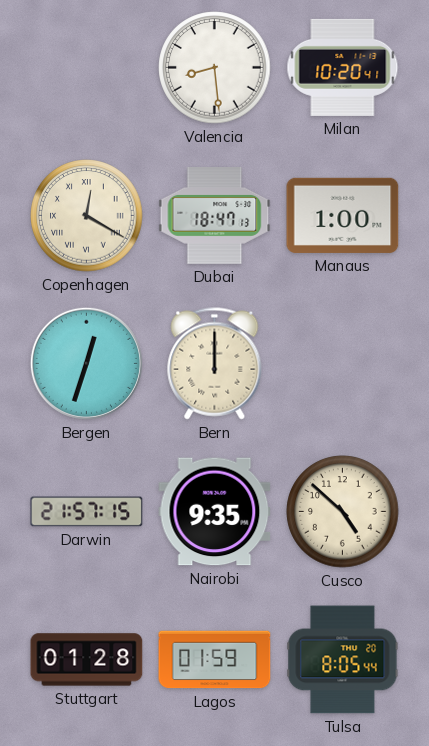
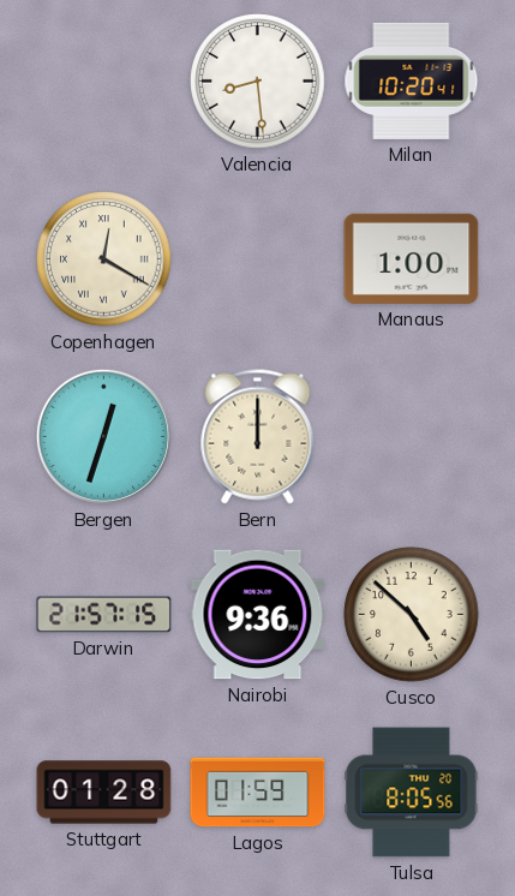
Dubai: 18:47 -> none
Nairobi: 9:35 -> 9:36
Tulsa: 8:05:44 -> 8:05:56
